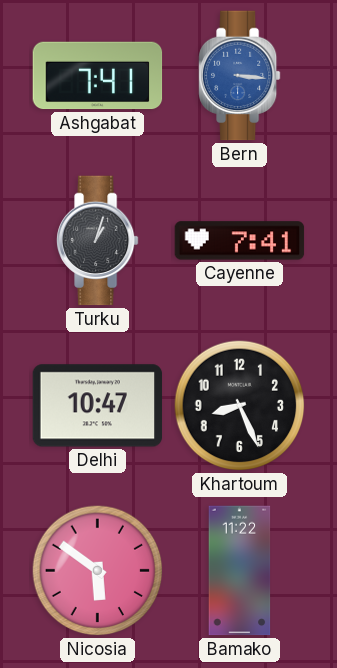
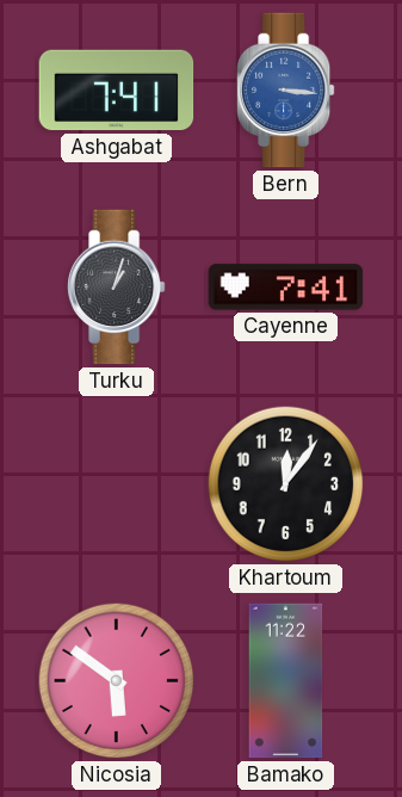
Delhi: 10:47 -> none
Khartoum: 8:26 -> 12:06
